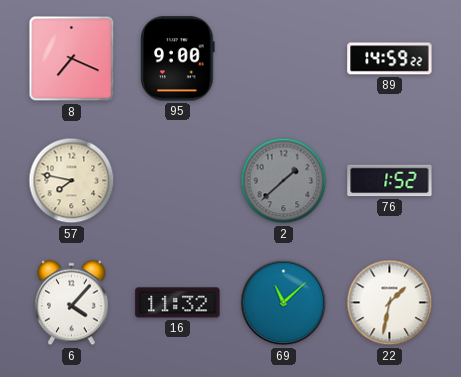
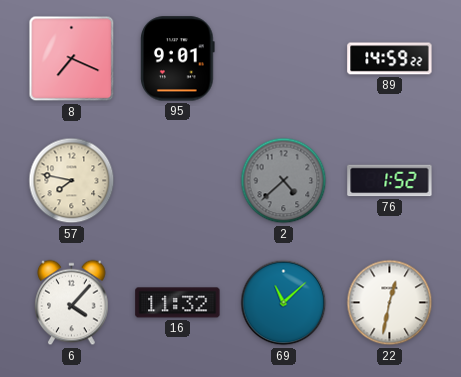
95: 9:00 -> 9:01
2: 1:38 -> 4:38
22: 1:32 -> 12:32
